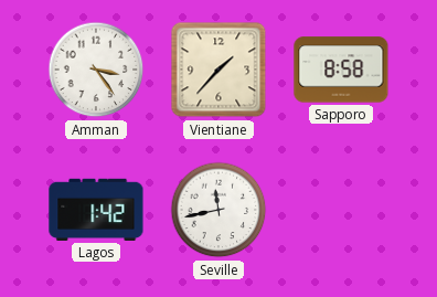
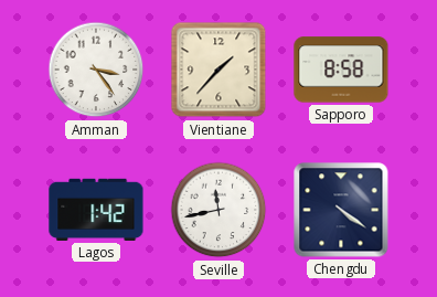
Chengdu: none -> 4:21
